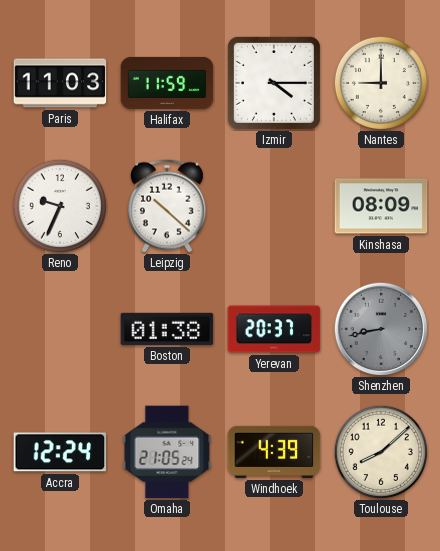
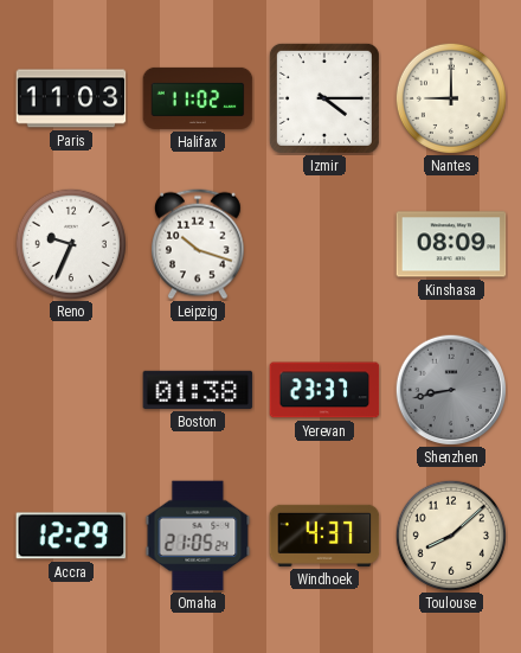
Halifax: 11:59 -> 11:02
Leipzig: 10:22 -> 10:18
Yerevan: 20:37 -> 23:37
Accra: 12:24 -> 12:29
Windhoek: 4:39 -> 4:37
